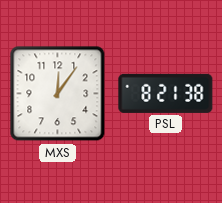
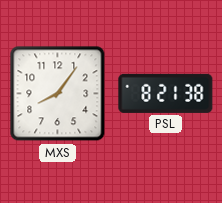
MXS: 12:06 -> 8:06
